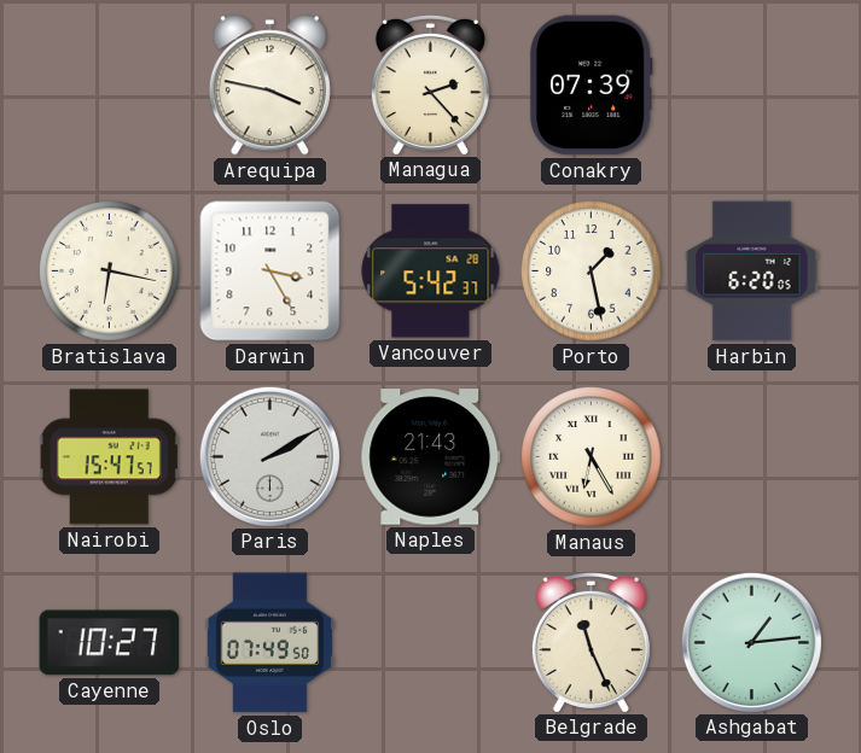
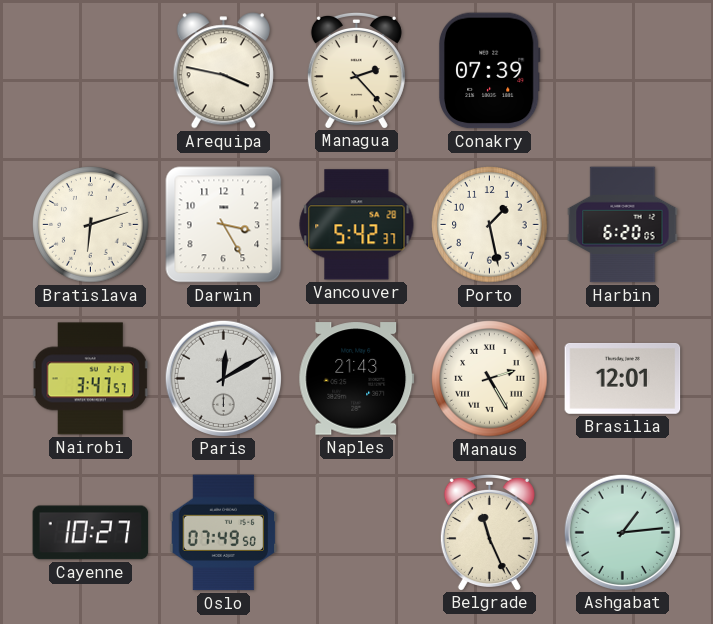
Bratislava: 6:17 -> 6:12
Nairobi: 15:47 -> 3:47
Paris: 2:10 -> 12:10
Manaus: 6:25 -> 2:25
Brasilia: none -> 12:01
